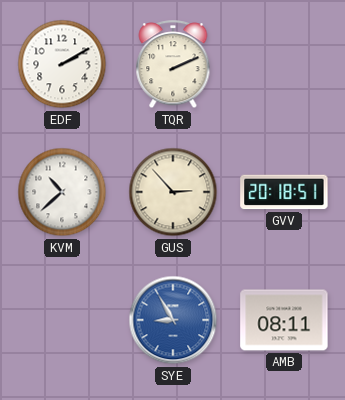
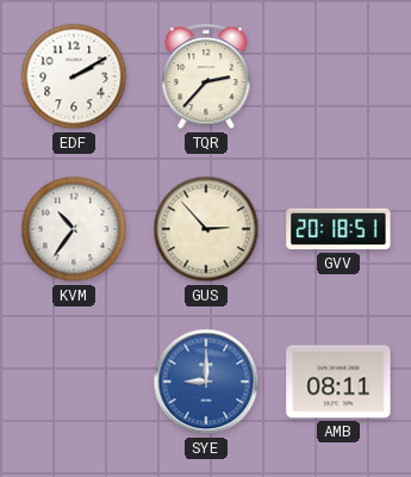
TQR: 2:11 -> 2:37
KVM: 10:38 -> 10:36
SYE: 8:55 -> 9:00
